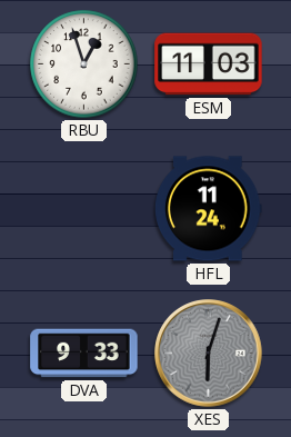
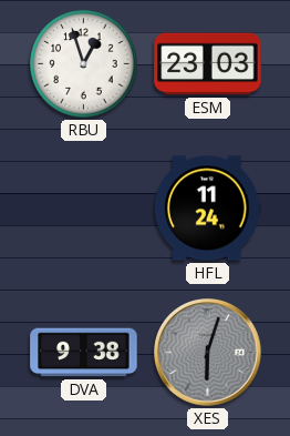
ESM: 11:03 -> 23:03
DVA: 9:33 -> 9:38
